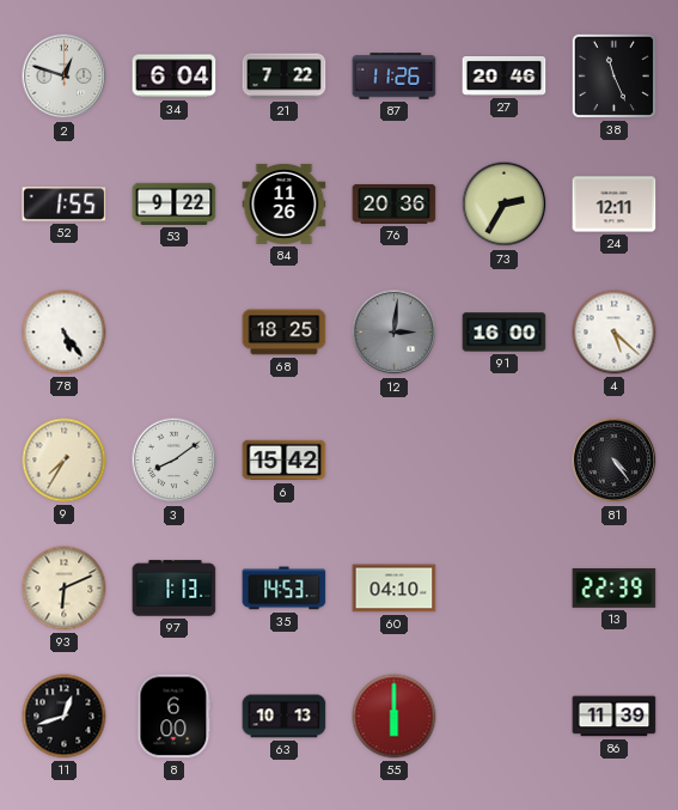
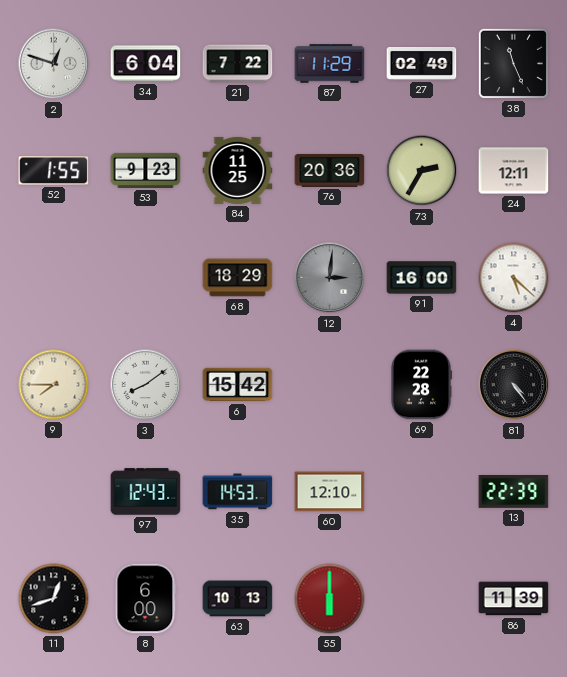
87: 11:26 -> 11:29
27: 20:46 -> 02:49
53: 9:22 -> 9:23
84: 11:26 -> 11:25
78: 5:24 -> none
68: 18:25 -> 18:29
9: 7:35 -> 7:45
69: none -> 22:28
93: 6:11 -> none
97: 1:13 -> 12:43
60: 04:10 -> 12:10
